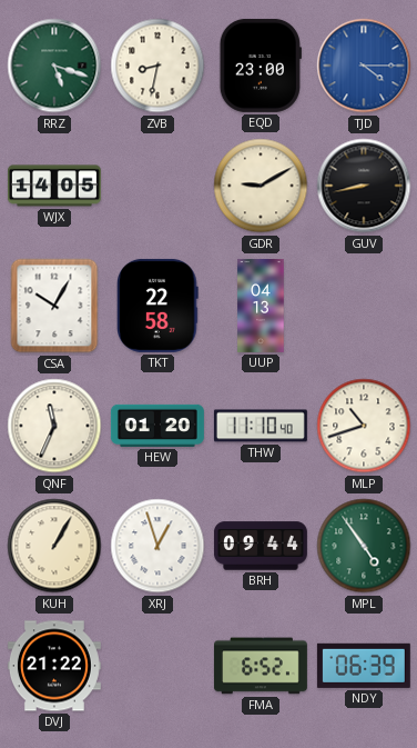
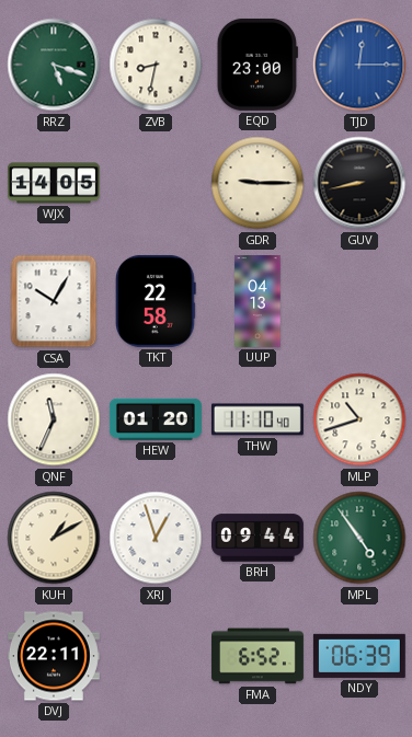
TJD: 4:15 -> 12:15
GDR: 9:10 -> 9:15
KUH: 1:05 -> 1:10
DVJ: 21:22 -> 22:11
